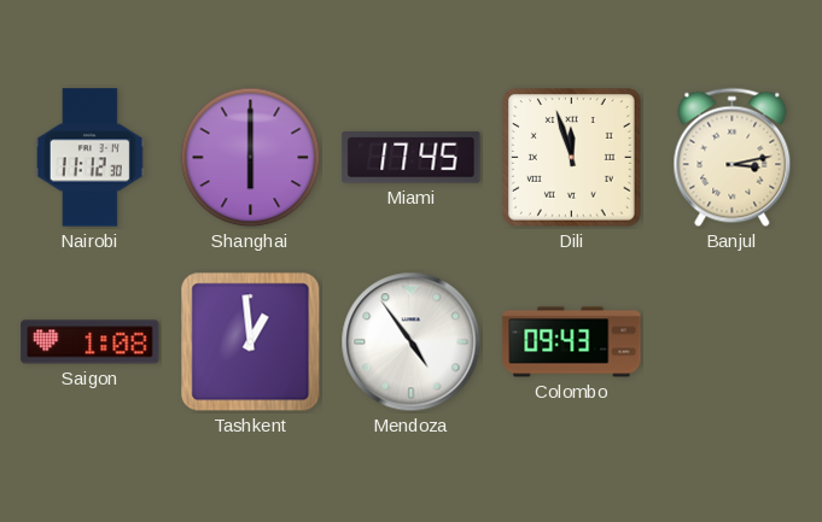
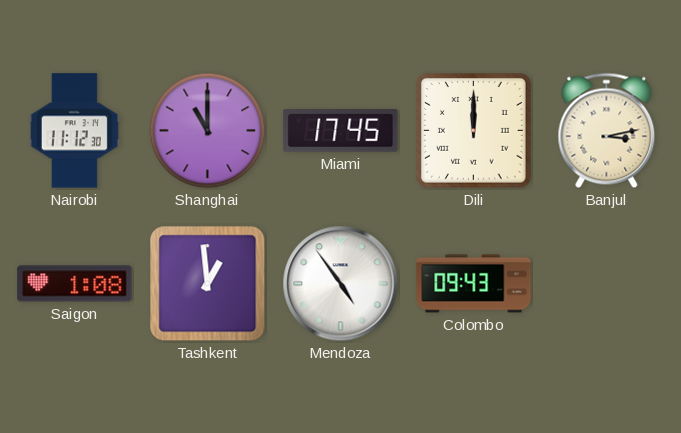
Shanghai: 6:00 -> 11:00
Dili: 11:57 -> 12:00
